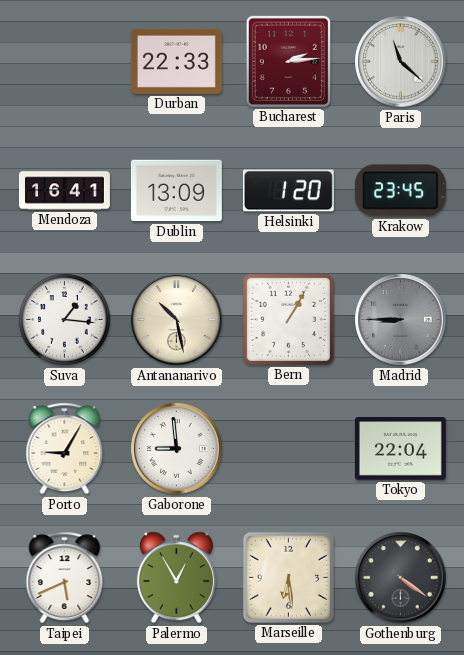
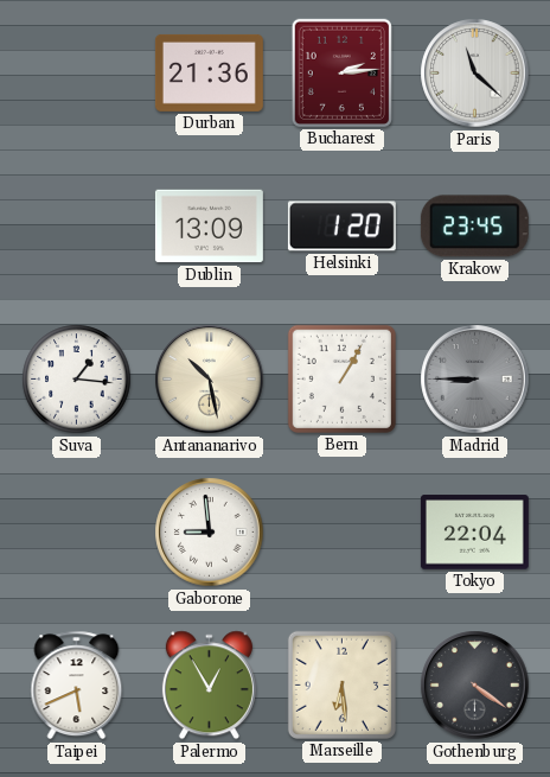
Durban: 22:33 -> 21:36
Mendoza: 16:41 -> none
Porto: 9:05 -> none
